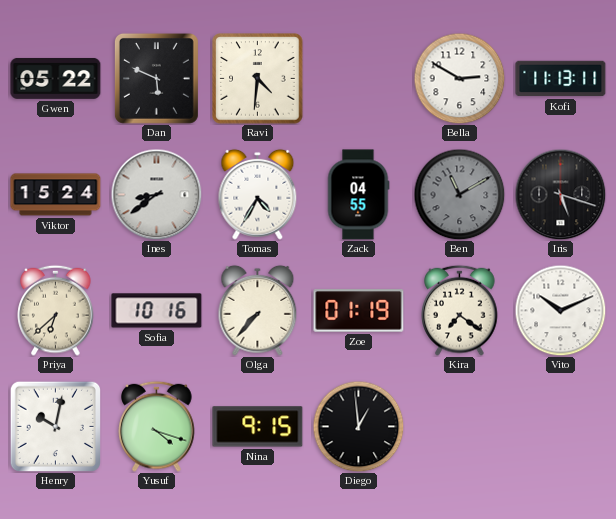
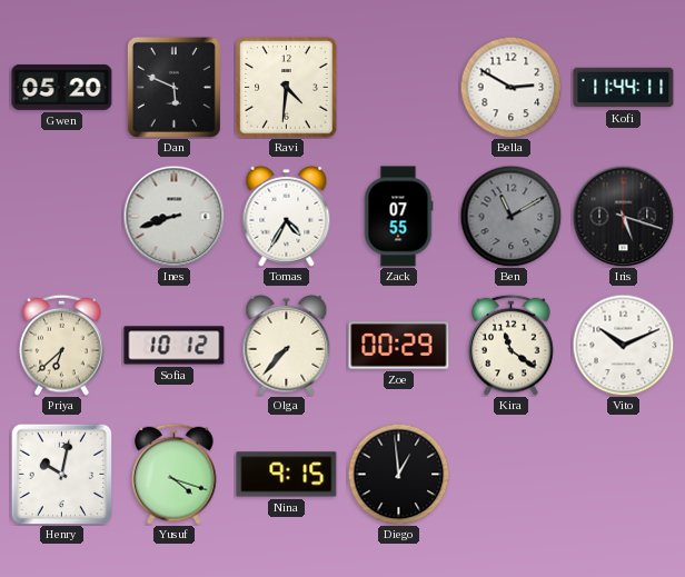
Gwen: 05:22 -> 05:20
Kofi: 11:13 -> 11:44
Viktor: 15:24 -> none
Ines: 8:39 -> 8:42
Zack: 04:55 -> 07:55
Sofia: 10:16 -> 10:12
Zoe: 01:19 -> 00:29
Kira: 7:21 -> 11:21
